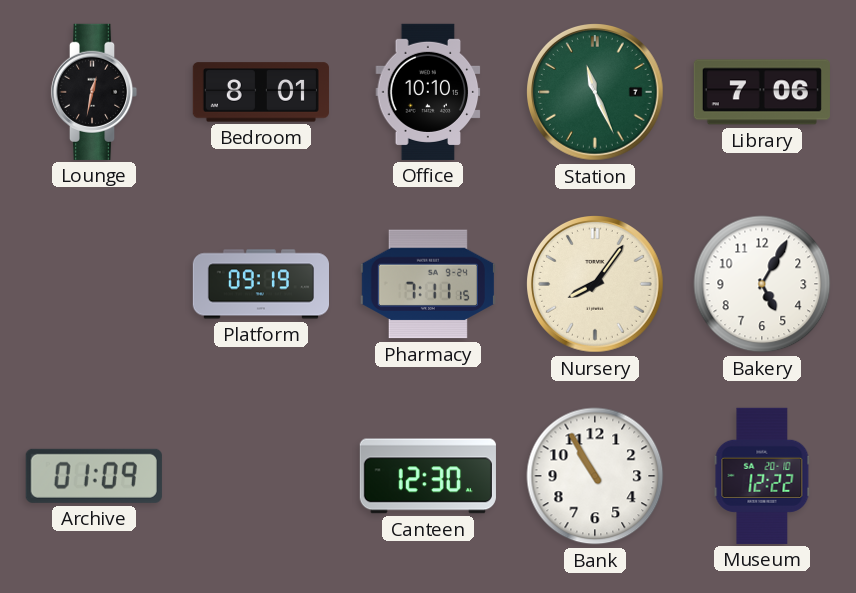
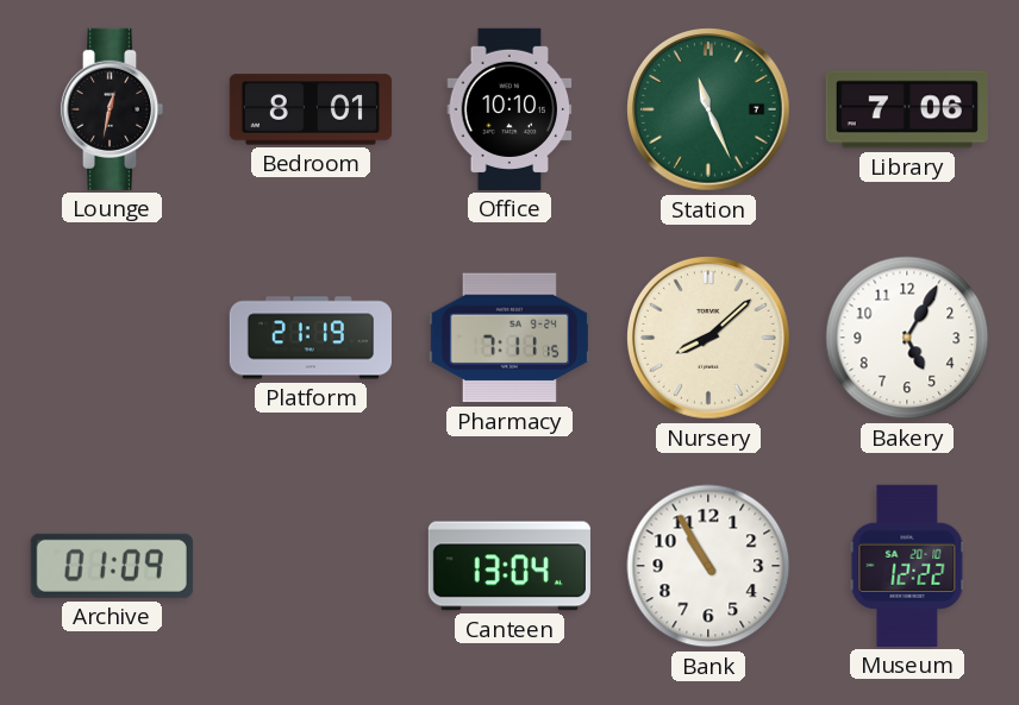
Platform: 09:19 -> 21:19
Nursery: 8:06 -> 8:08
Canteen: 12:30 -> 13:04
